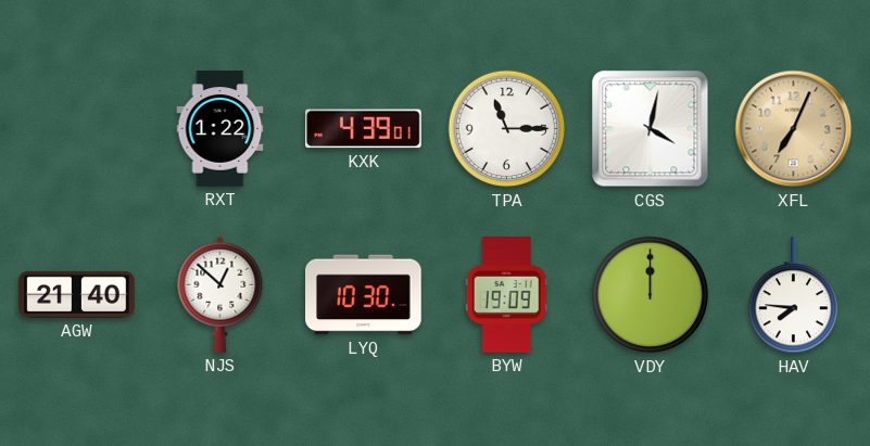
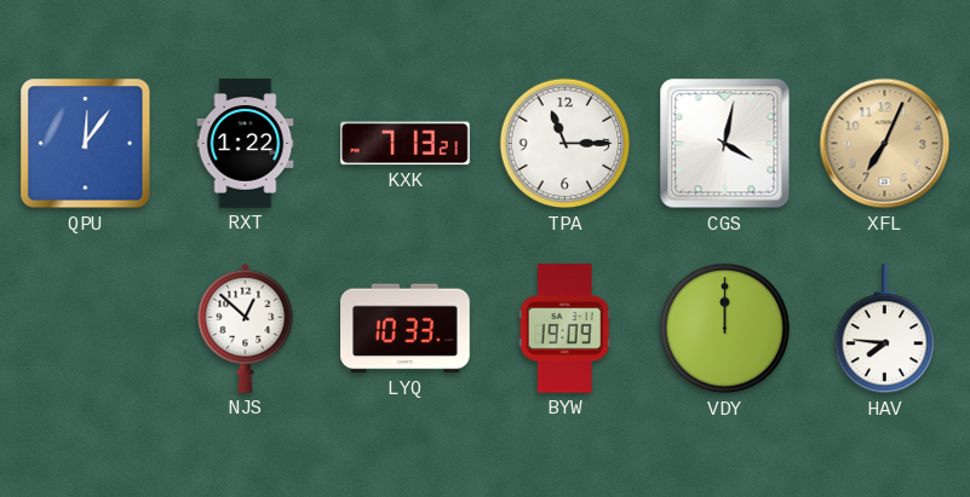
QPU: none -> 12:06
KXK: 4:39 -> 7:13
AGW: 21:40 -> none
LYQ: 10:30 -> 10:33
